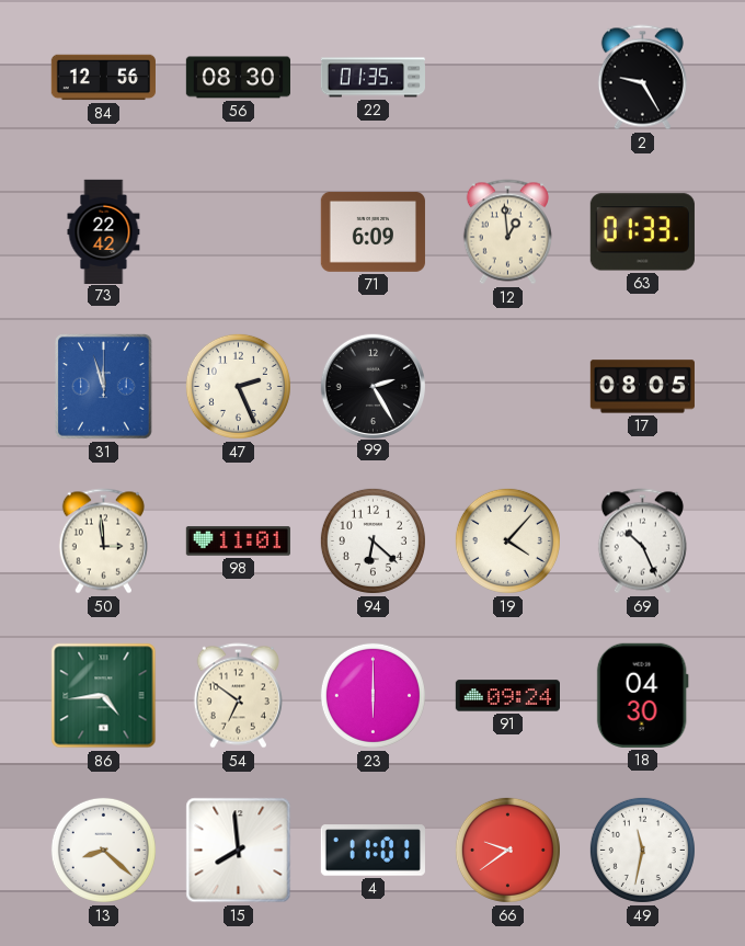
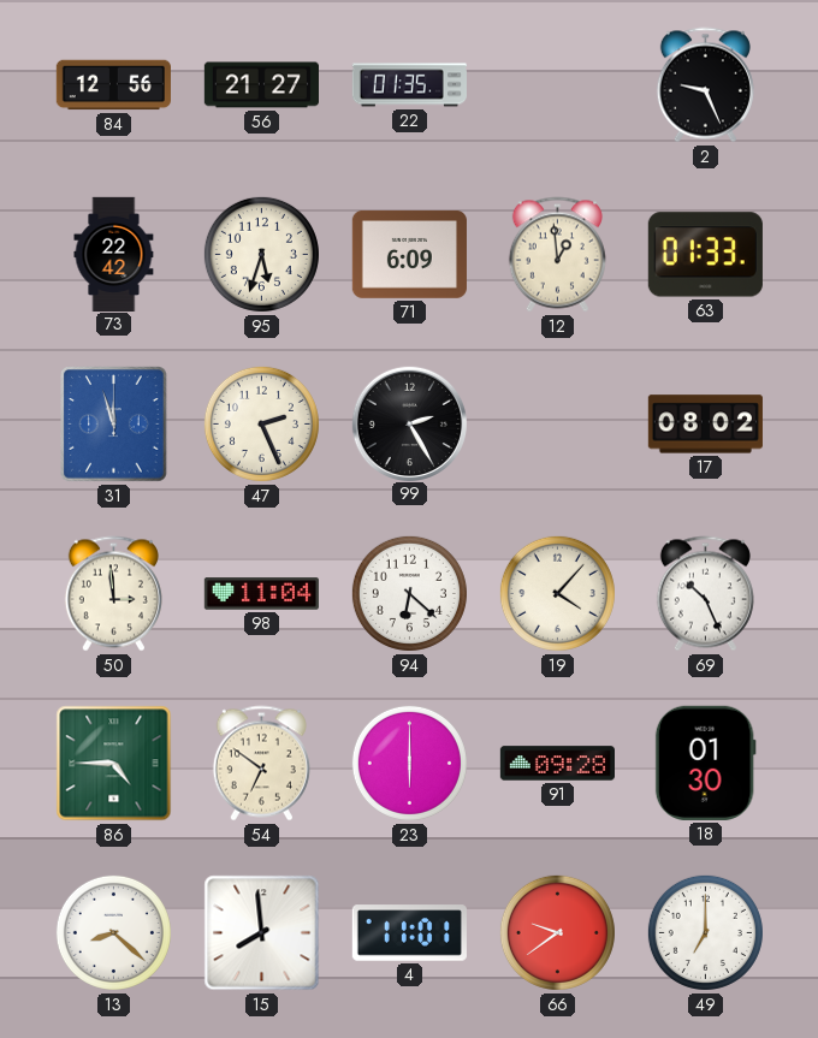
56: 08:30 -> 21:27
2: 9:25 -> 9:26
95: none -> 5:33
17: 08:05 -> 08:02
98: 11:01 -> 11:04
86: 4:44 -> 4:45
91: 09:24 -> 09:28
18: 04:30 -> 01:30
49: 11:32 -> 7:00
